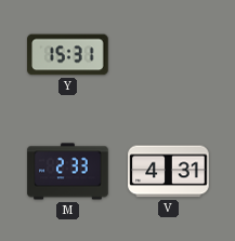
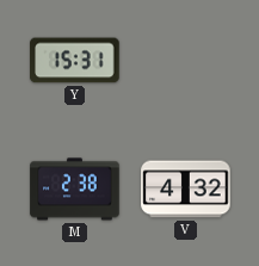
M: 2:33 -> 2:38
V: 4:31 -> 4:32
